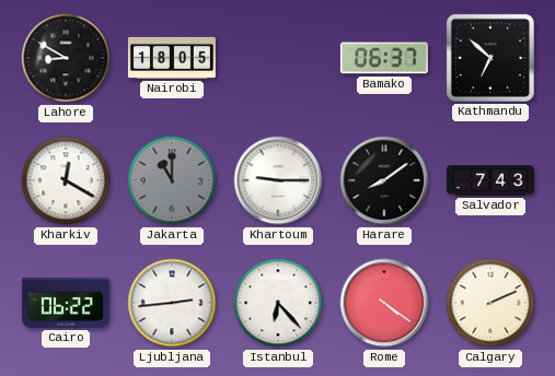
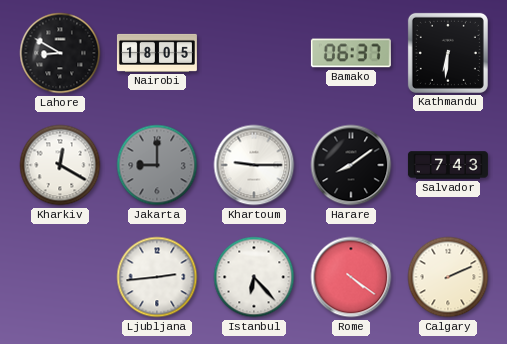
Kathmandu: 6:52 -> 6:31
Jakarta: 11:00 -> 9:00
Cairo: 06:22 -> none
